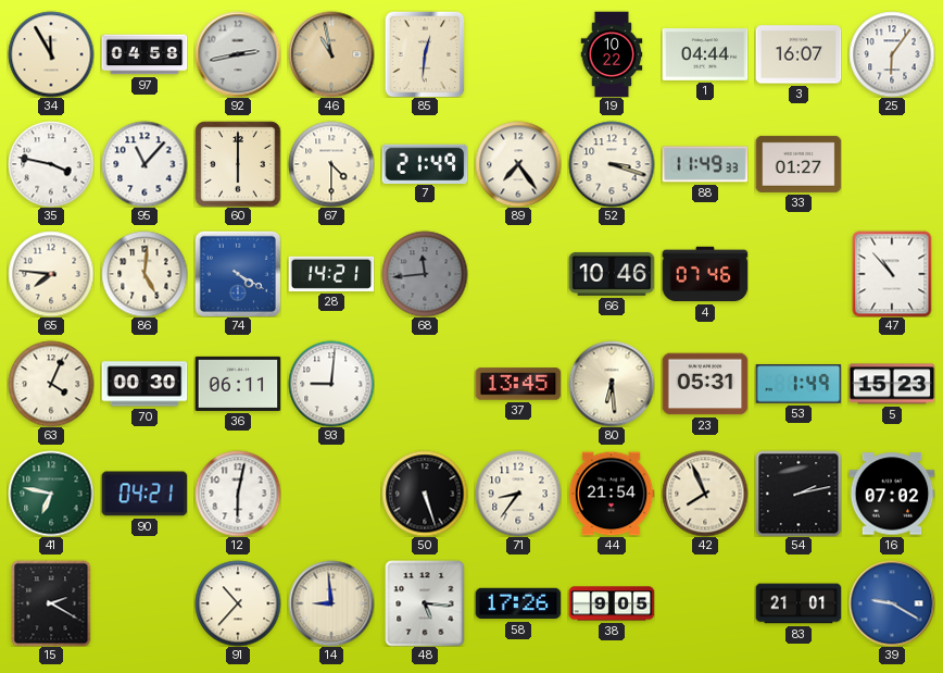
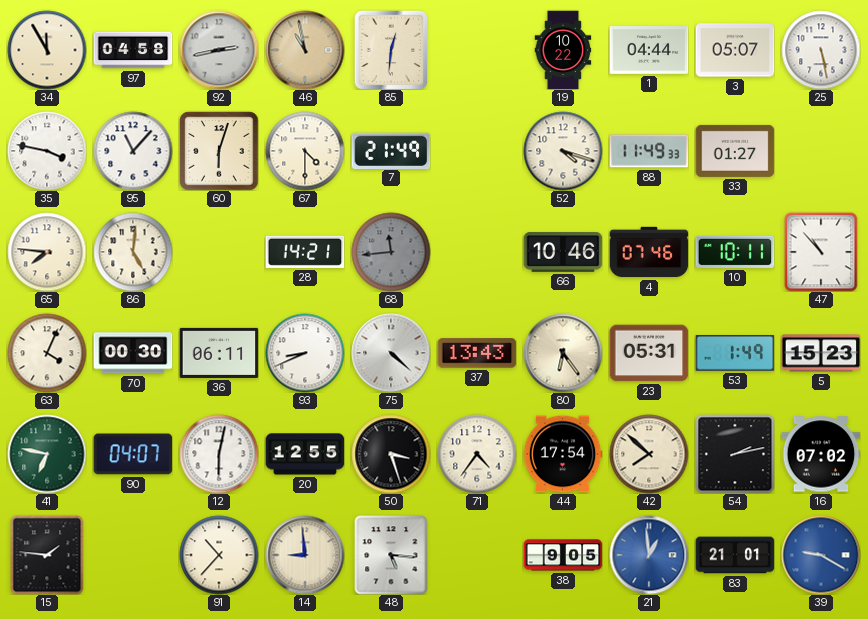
3: 16:07 -> 05:07
25: 6:06 -> 5:28
60: 6:00 -> 6:03
89: 7:24 -> none
52: 3:18 -> 4:18
74: 4:20 -> none
10: none -> 10:11
93: 9:01 -> 8:41
75: none -> 4:22
37: 13:45 -> 13:43
80: 6:29 -> 6:24
90: 04:21 -> 04:07
20: none -> 12:55
50: 5:27 -> 3:27
71: 8:36 -> 4:36
44: 21:54 -> 17:54
42: 7:56 -> 7:52
15: 2:20 -> 1:46
58: 17:26 -> none
21: none -> 12:59
